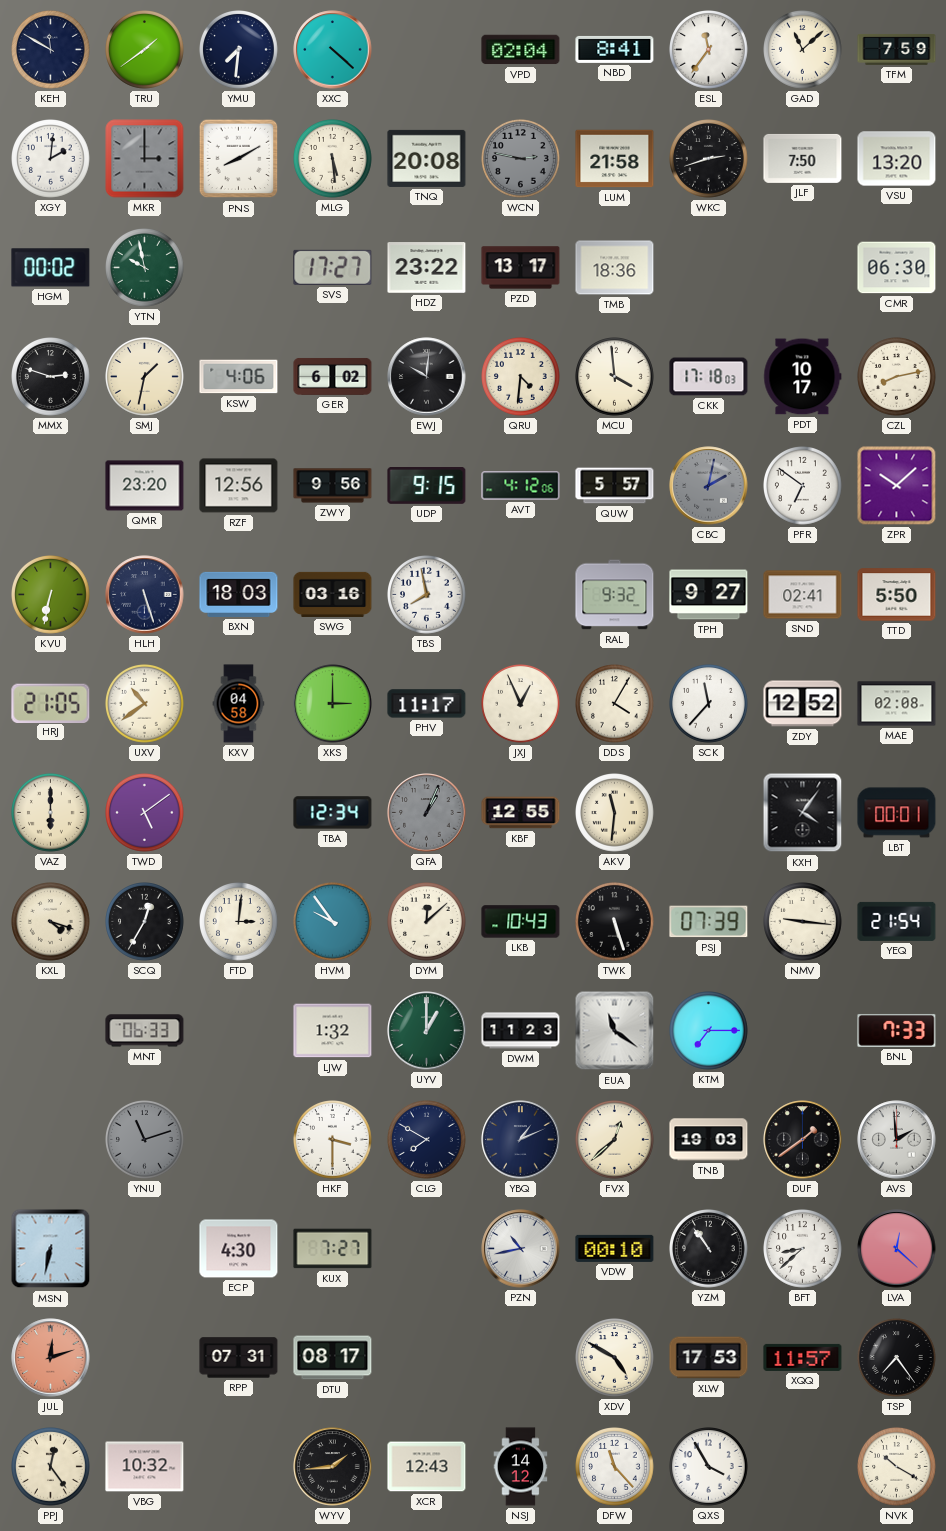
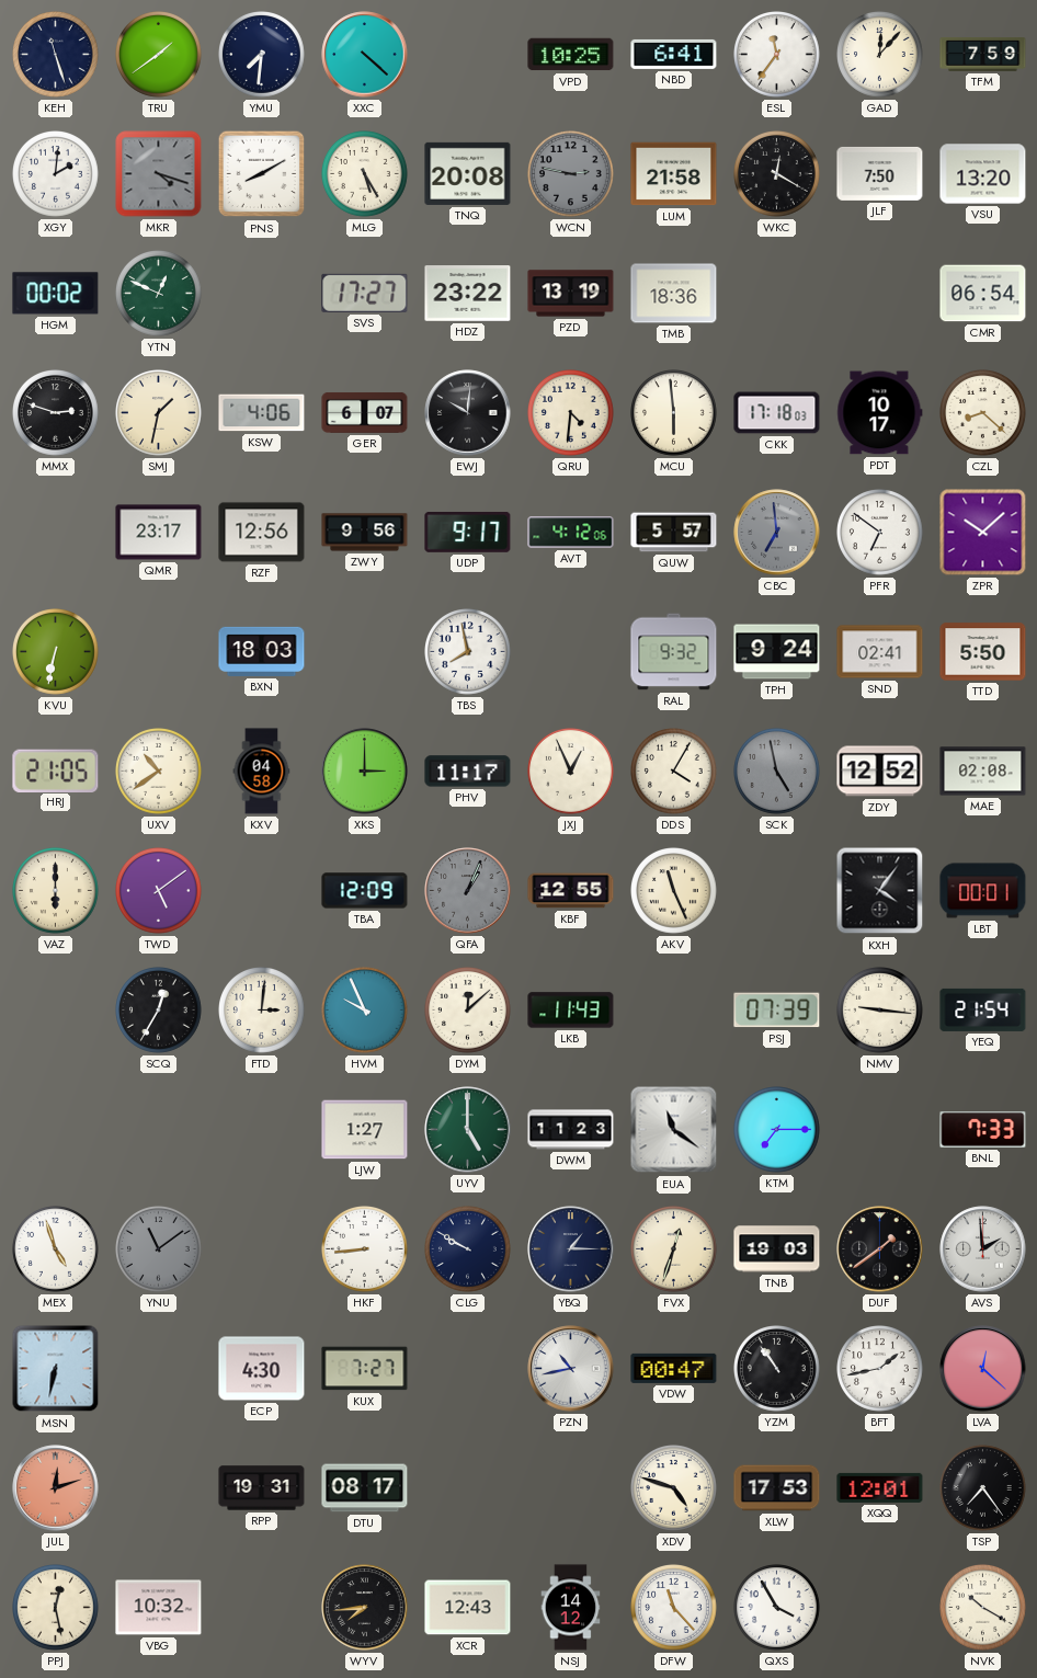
KEH: 11:50 -> 11:27
VPD: 02:04 -> 10:25
NBD: 8:41 -> 6:41
GAD: 11:08 -> 12:07
MKR: 3:00 -> 4:18
MLG: 5:29 -> 5:25
WKC: 2:42 -> 12:20
YTN: 9:58 -> 12:49
PZD: 13:17 -> 13:19
CMR: 06:30 -> 06:54
GER: 6:02 -> 6:07
MCU: 3:59 -> 5:59
CZL: 8:13 -> 8:22
QMR: 23:20 -> 23:17
UDP: 9:15 -> 9:17
CBC: 2:02 -> 6:59
HLH: 5:27 -> none
SWG: 03:16 -> none
TPH: 9:27 -> 9:24
SCK: 11:37 -> 4:58
SCK dial: white -> grey
TBA: 12:34 -> 12:09
AKV: 11:31 -> 11:26
KXL: 4:18 -> none
HVM: 9:54 -> 9:56
LKB: 10:43 -> 11:43
TWK: 5:27 -> none
MNT: 06:33 -> none
LJW: 1:32 -> 1:27
UYV: 1:00 -> 5:00
MEX: none -> 4:57
YNU: 11:12 -> 11:09
HKF: 3:30 -> 8:44
CLG: 7:50 -> 9:50
YBQ: 1:11 -> 1:15
FVX: 12:38 -> 12:33
VDW: 00:10 -> 00:47
BFT: 8:38 -> 1:43
RPP: 07:31 -> 19:31
XDV: 4:50 -> 4:48
XQQ: 11:57 -> 12:01
PPJ: 12:24 -> 12:28
WYV: 1:44 -> 7:44
